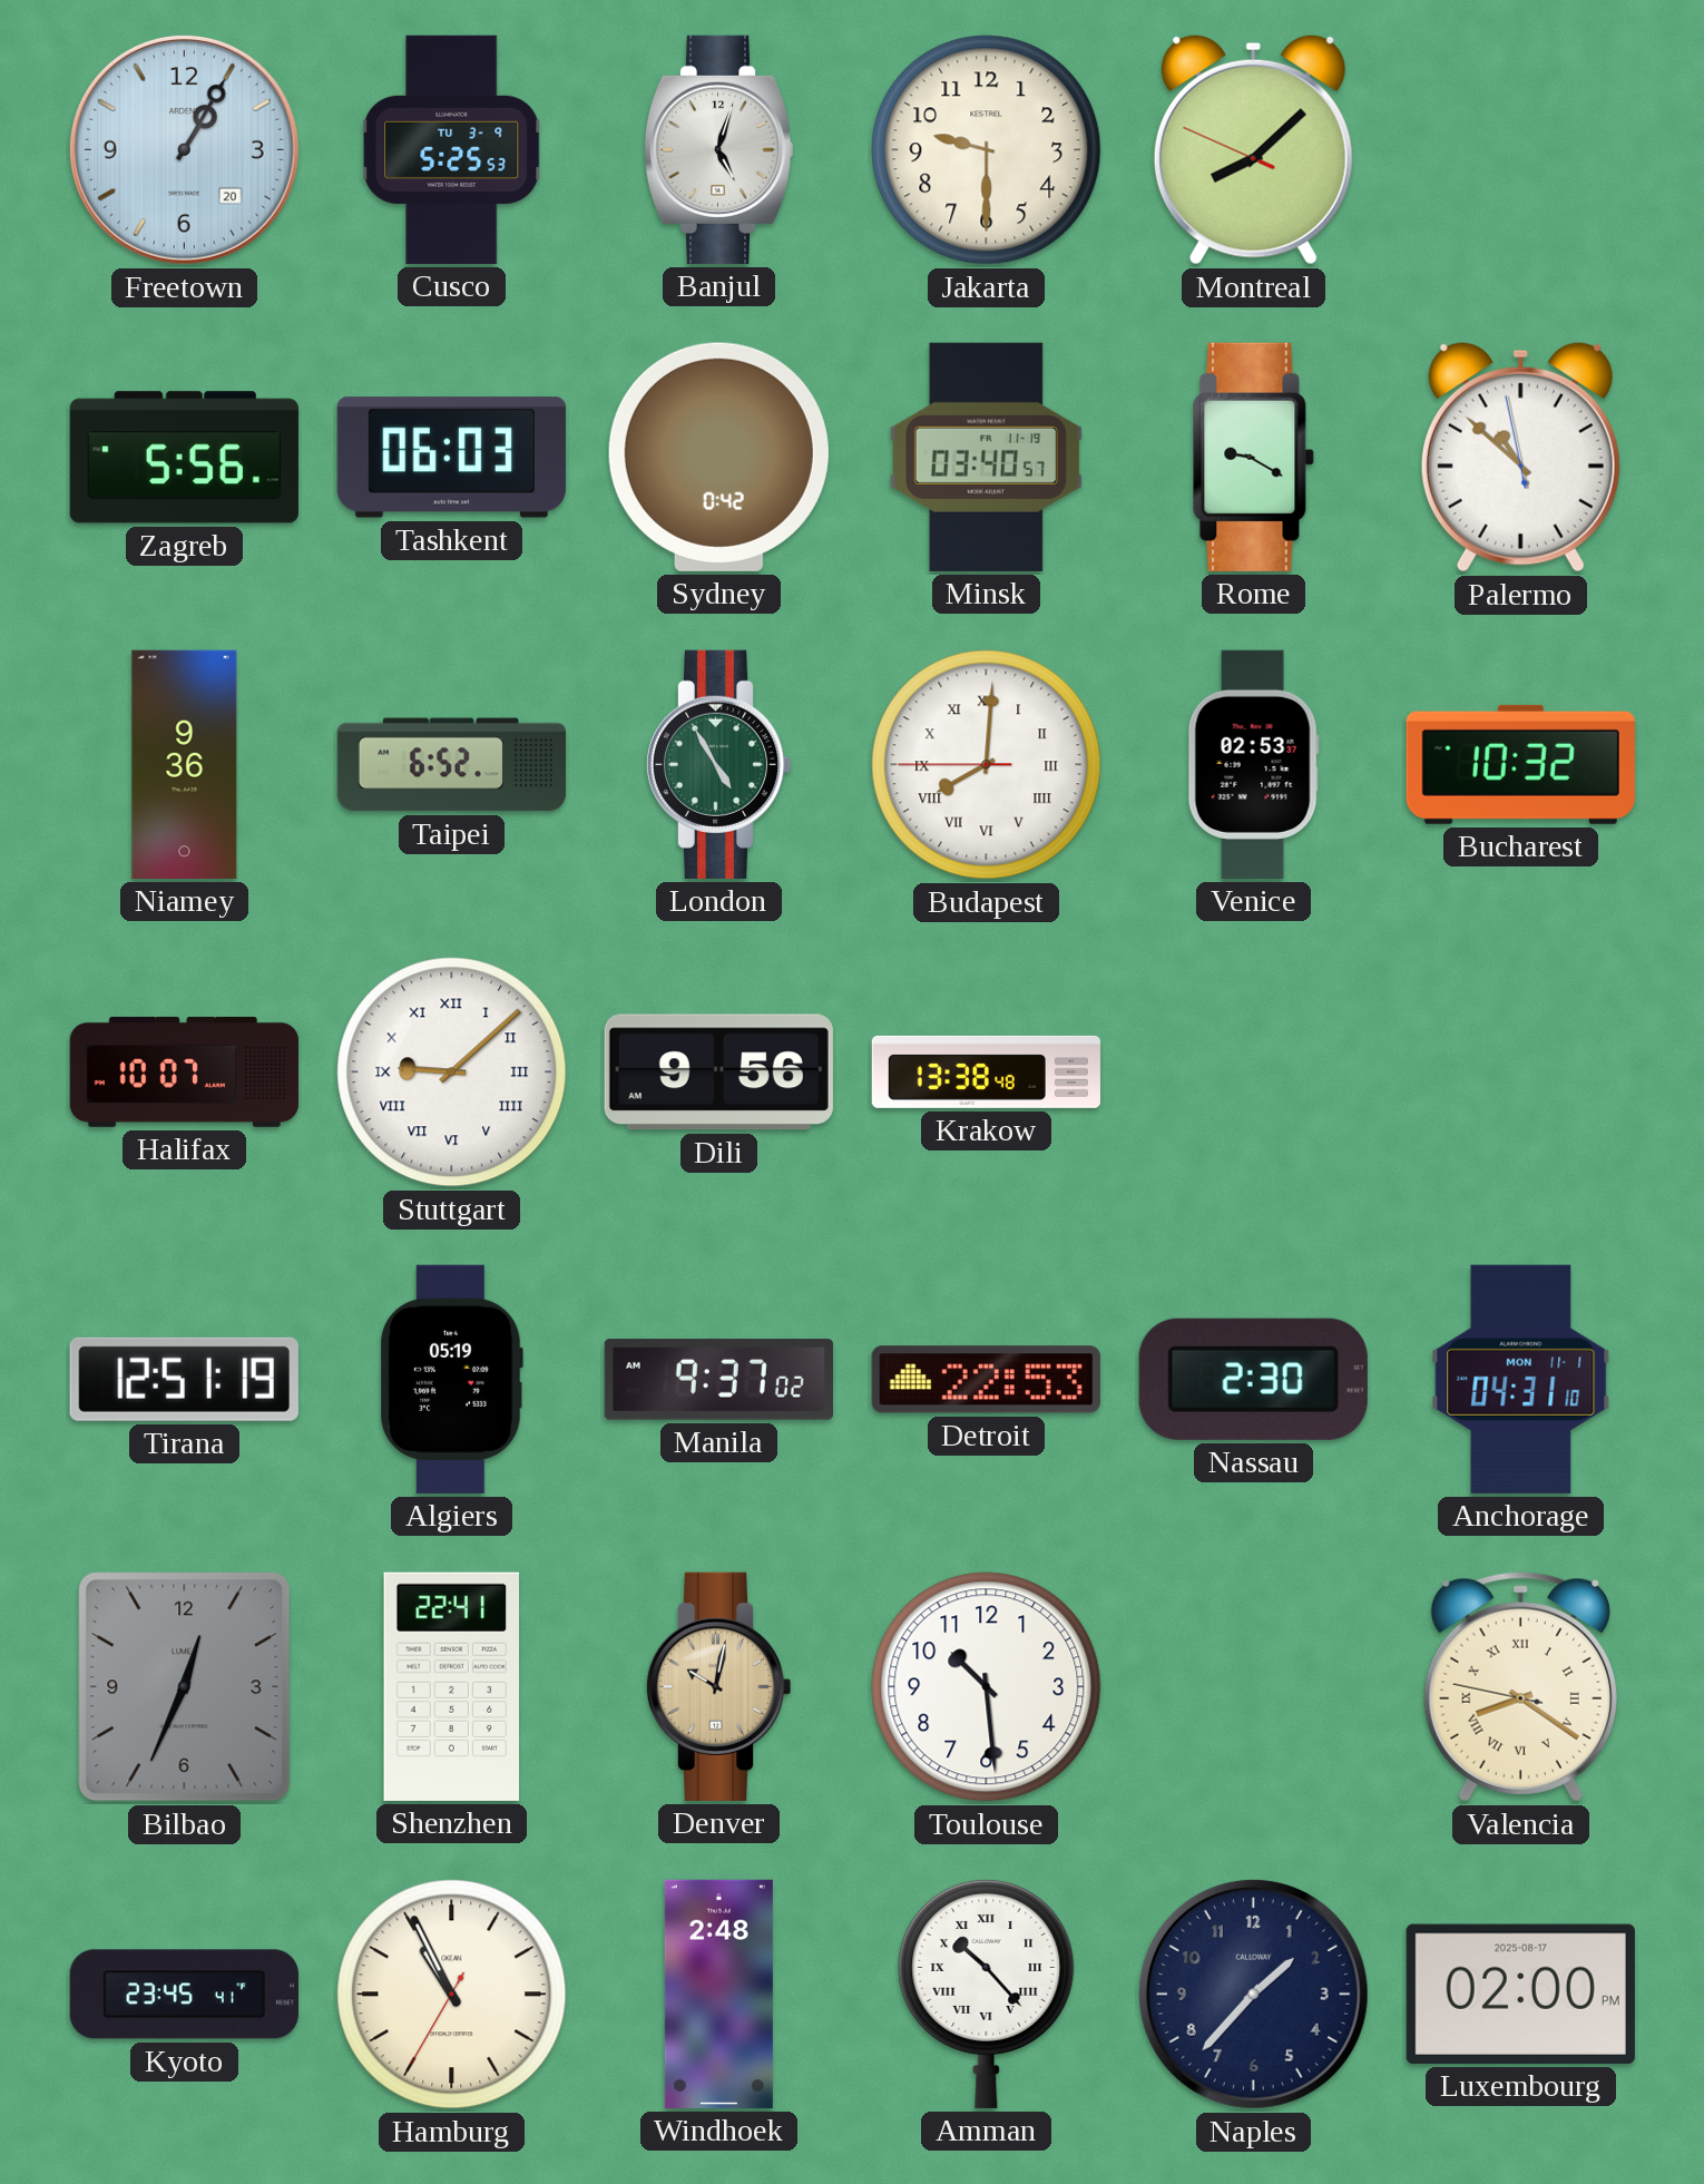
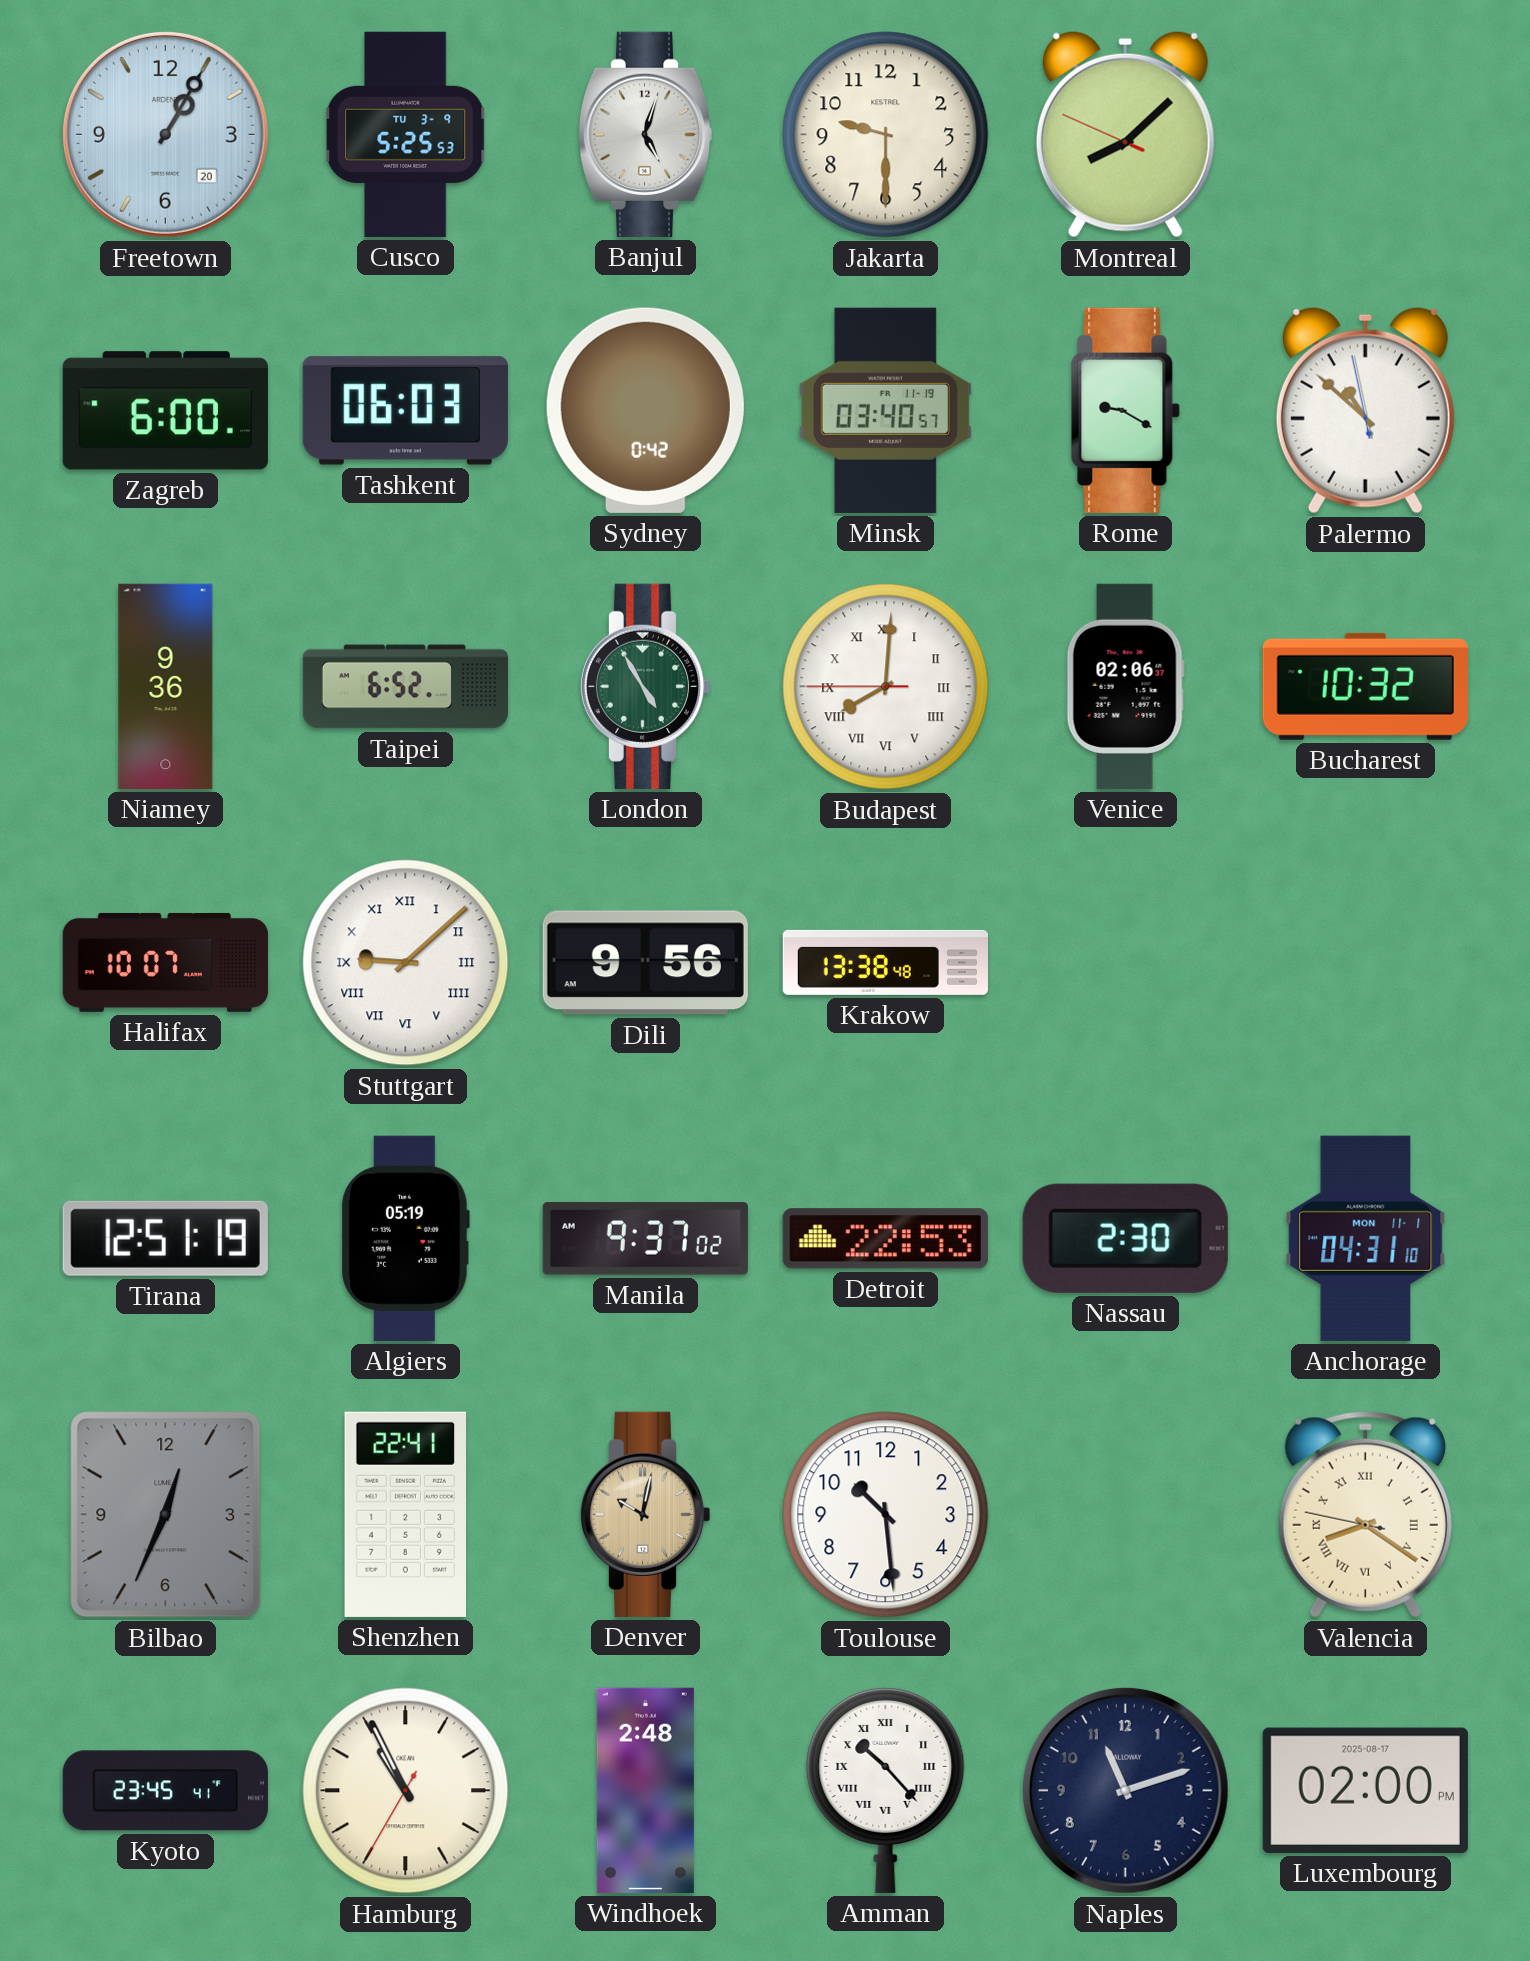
Zagreb: 5:56 -> 6:00
Venice: 02:53 -> 02:06
Naples: 1:37 -> 11:12
